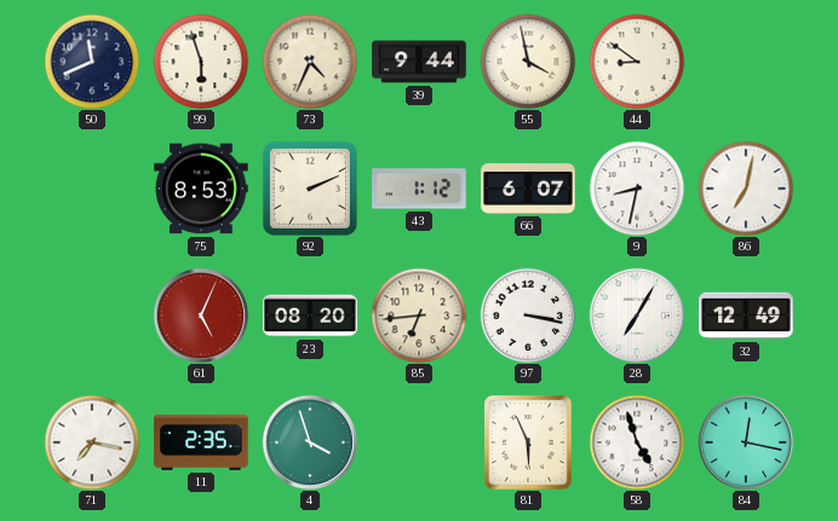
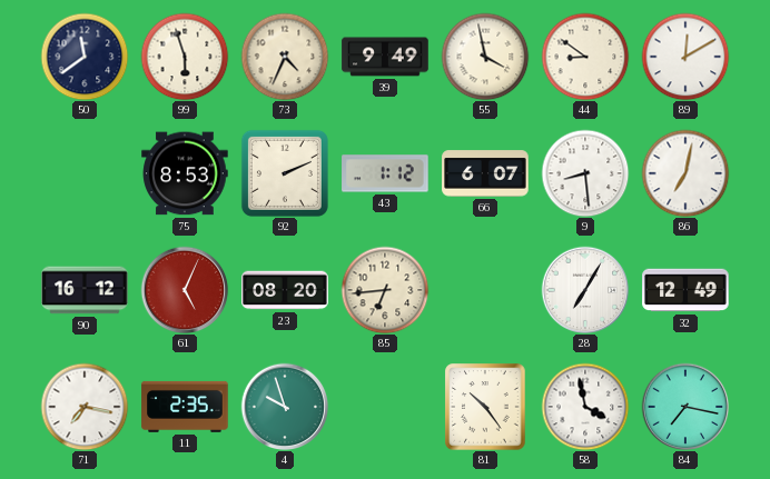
50: 11:41 -> 11:39
39: 9:44 -> 9:49
89: none -> 12:10
9: 8:32 -> 8:29
90: none -> 16:12
97: 3:17 -> none
4: 3:57 -> 9:57
81: 5:56 -> 10:24
58: 4:57 -> 3:58
84: 12:17 -> 7:17
